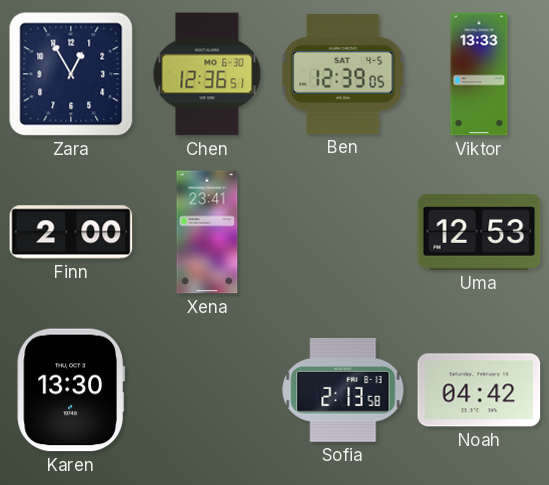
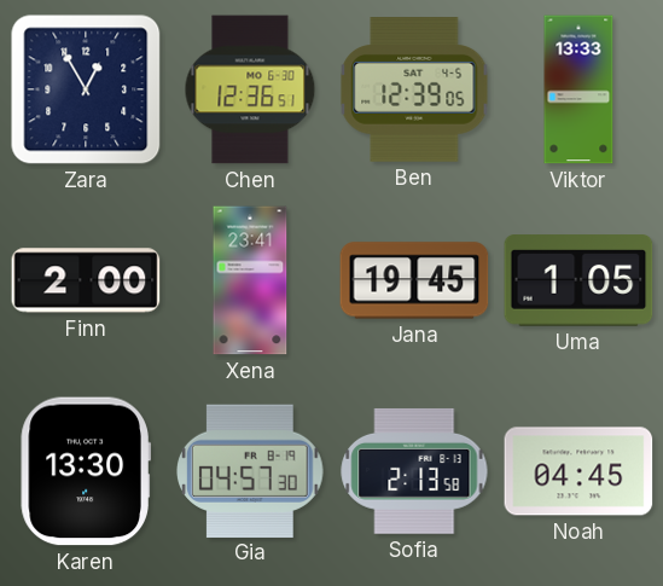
Jana: none -> 19:45
Uma: 12:53 -> 1:05
Gia: none -> 04:57
Noah: 04:42 -> 04:45
